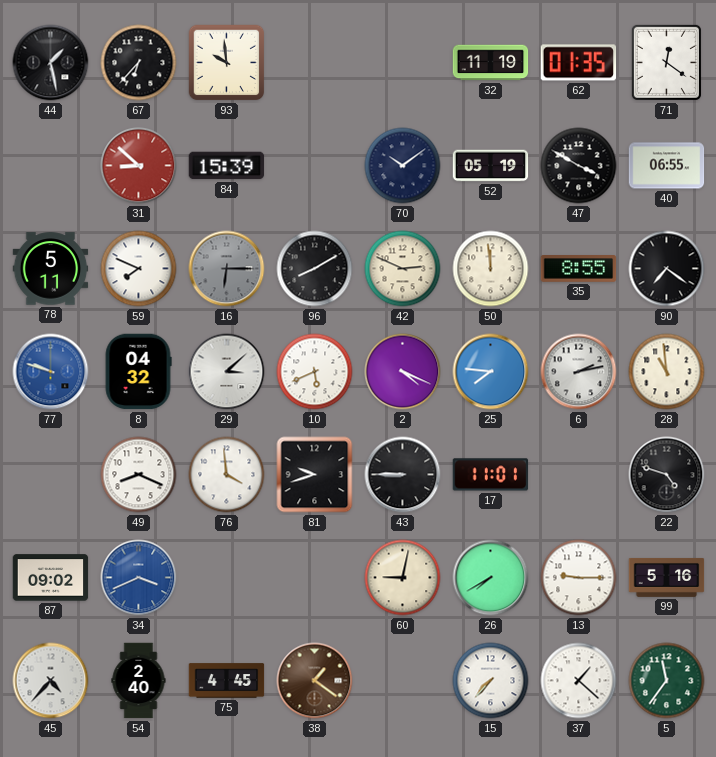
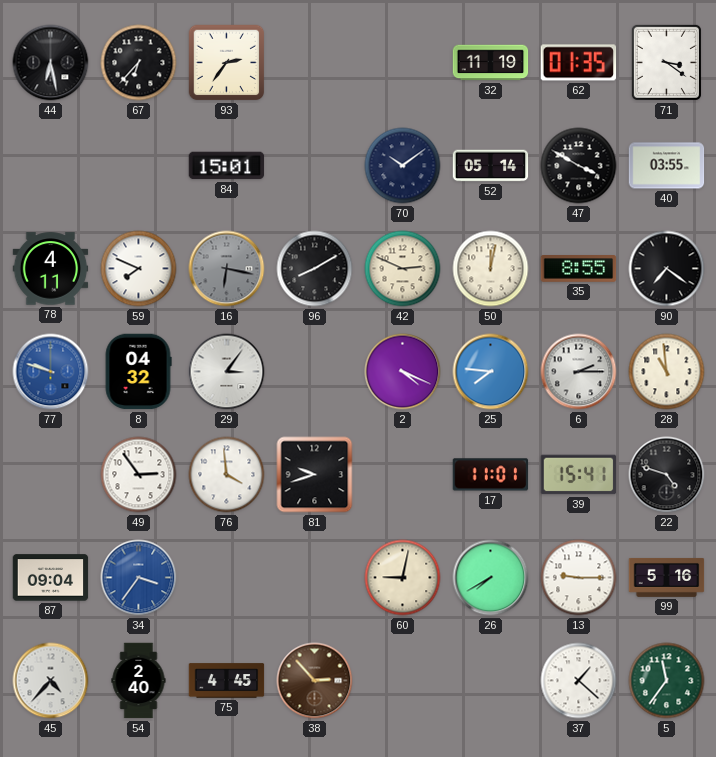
44: 1:28 -> 6:28
93: 9:59 -> 2:36
71: 12:21 -> 3:21
31: 8:52 -> none
84: 15:39 -> 15:01
52: 05:19 -> 05:14
40: 06:55 -> 03:55
78: 5:11 -> 4:11
16: 6:15 -> 6:17
50: 11:59 -> 12:02
29: 3:08 -> 3:06
10: 5:41 -> none
6: 2:13 -> 2:15
49: 8:19 -> 2:54
43: 8:45 -> none
39: none -> 15:41
87: 09:02 -> 09:04
34: 3:41 -> 3:36
38: 1:21 -> 2:53
15: 7:37 -> none
